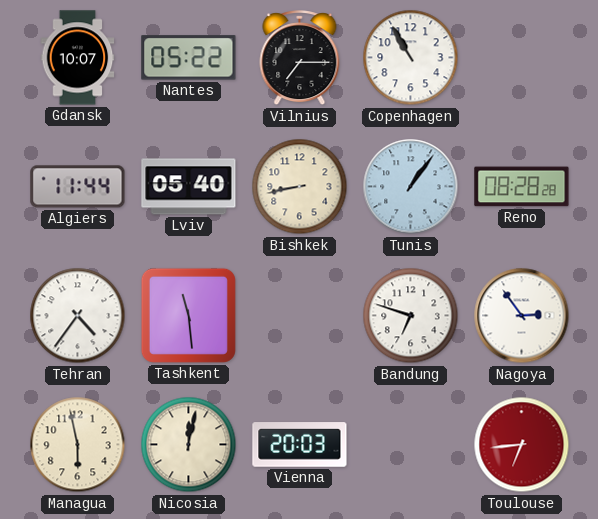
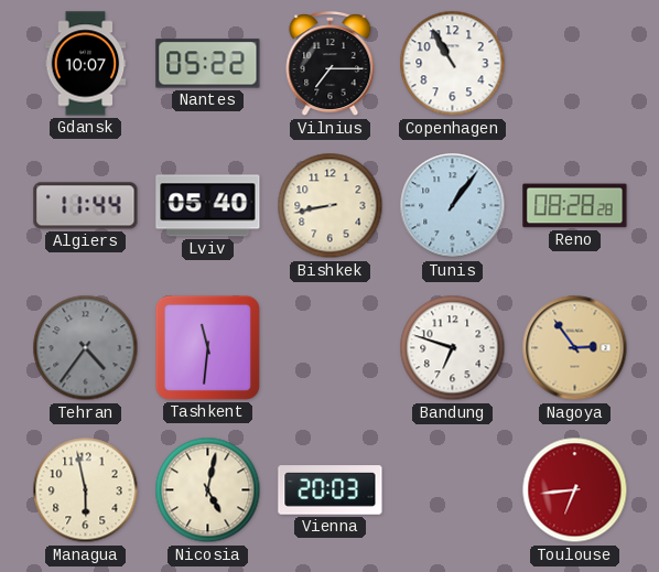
Tehran dial: white -> grey
Tashkent: 11:29 -> 11:31
Nagoya dial: white -> champagne
Nicosia: 12:02 -> 5:02
